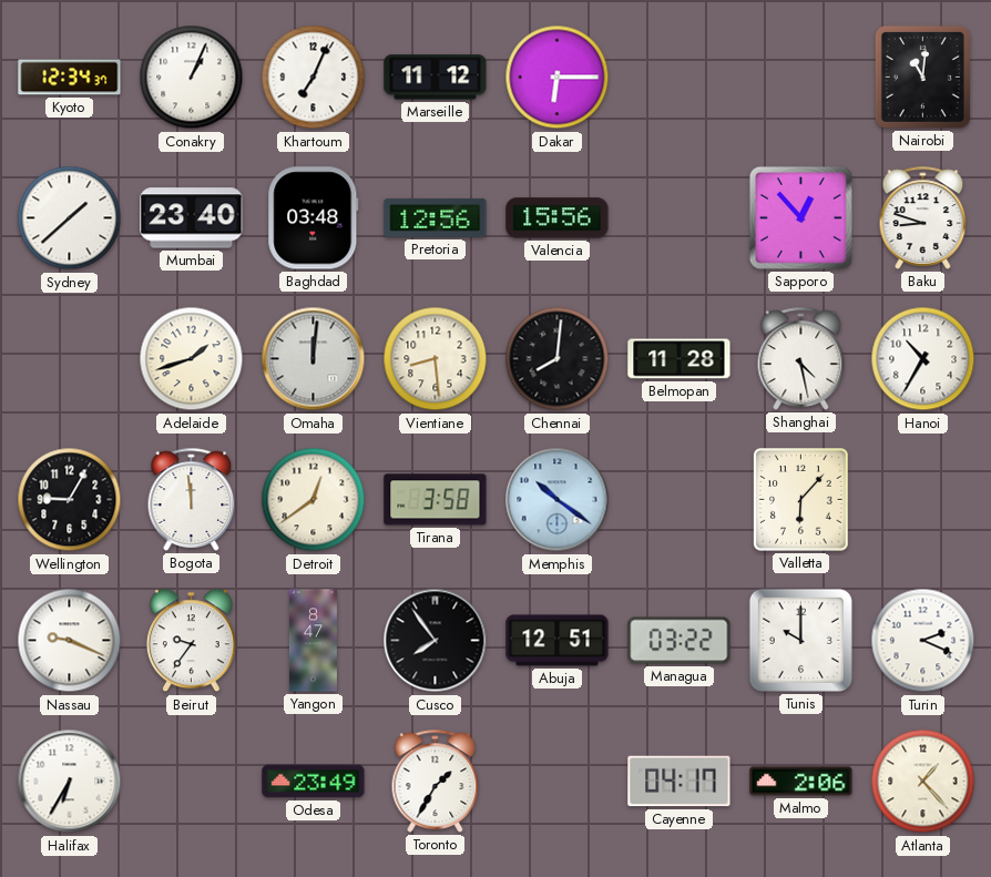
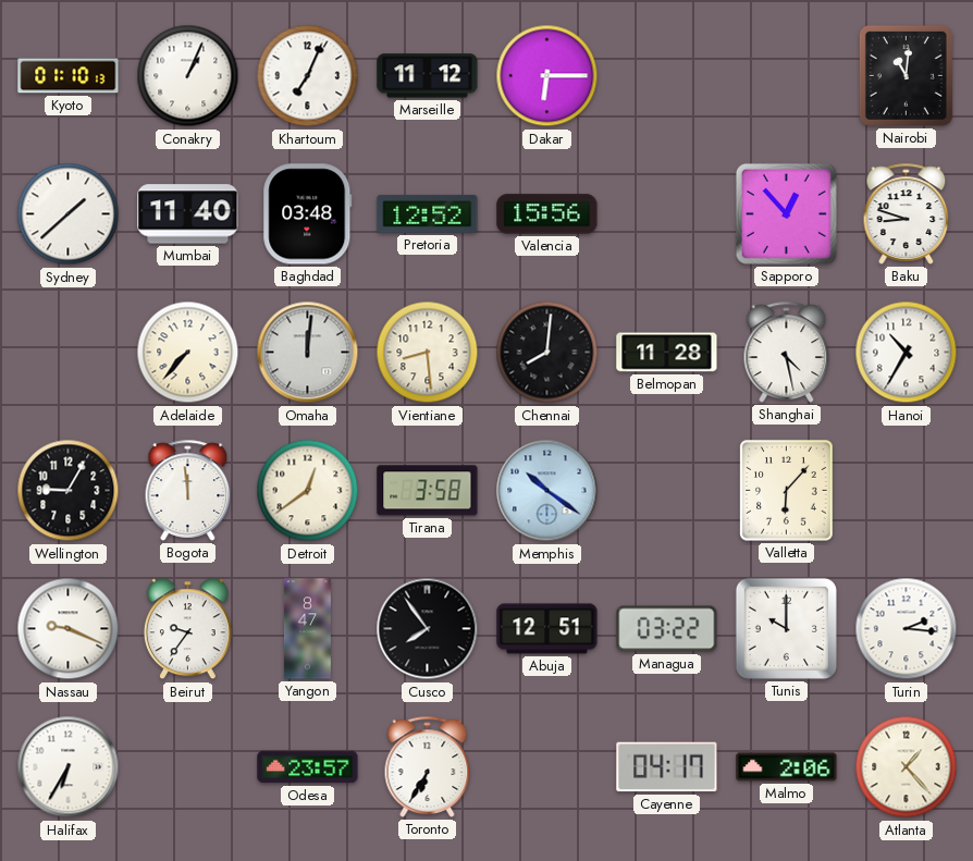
Kyoto: 12:34 -> 01:10
Mumbai: 23:40 -> 11:40
Pretoria: 12:56 -> 12:52
Adelaide: 1:42 -> 7:37
Turin: 2:19 -> 2:16
Odesa: 23:49 -> 23:57
Toronto: 1:35 -> 6:35
